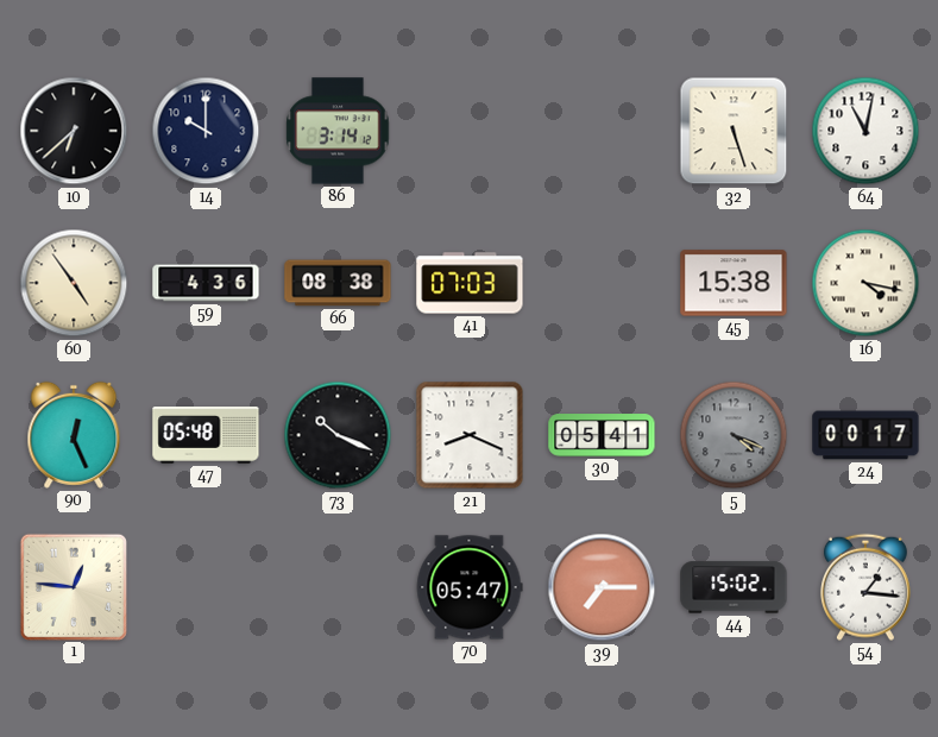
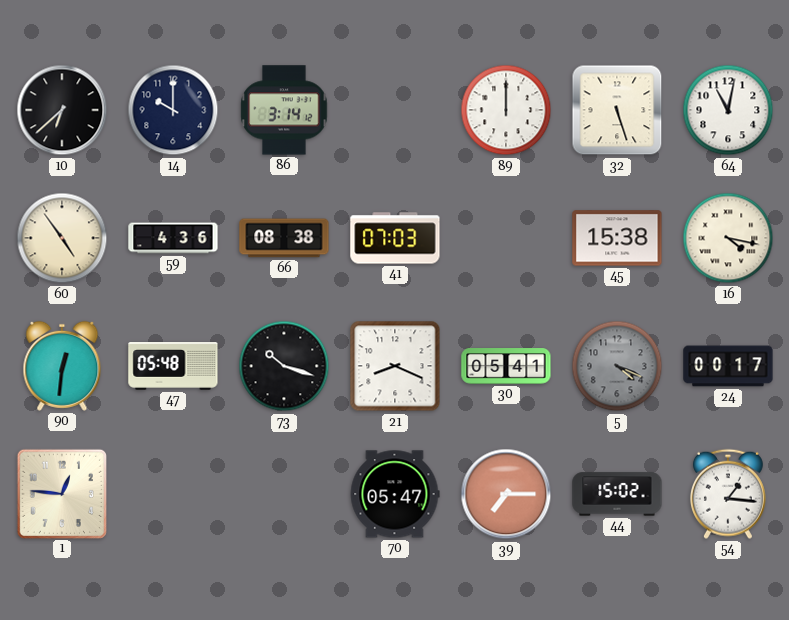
89: none -> 12:00
90: 12:26 -> 12:31
73: 10:19 -> 10:18
